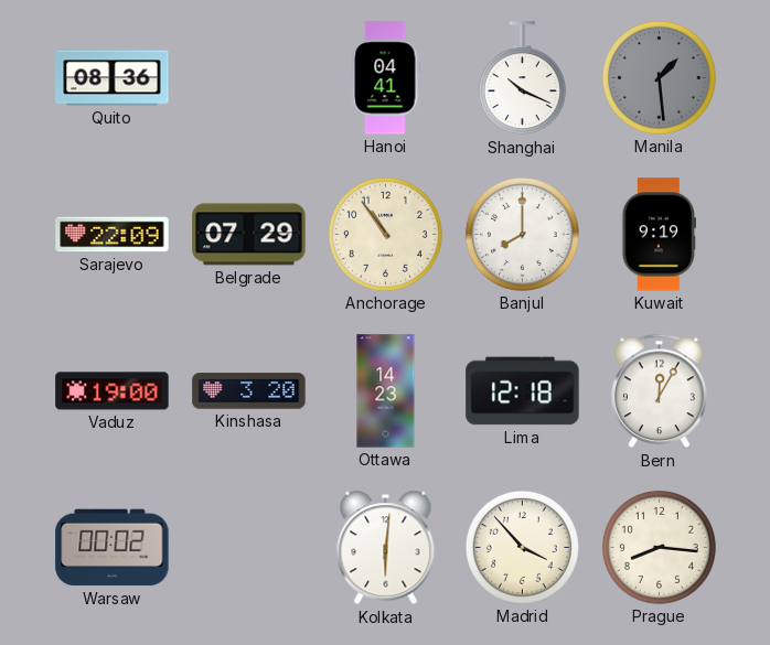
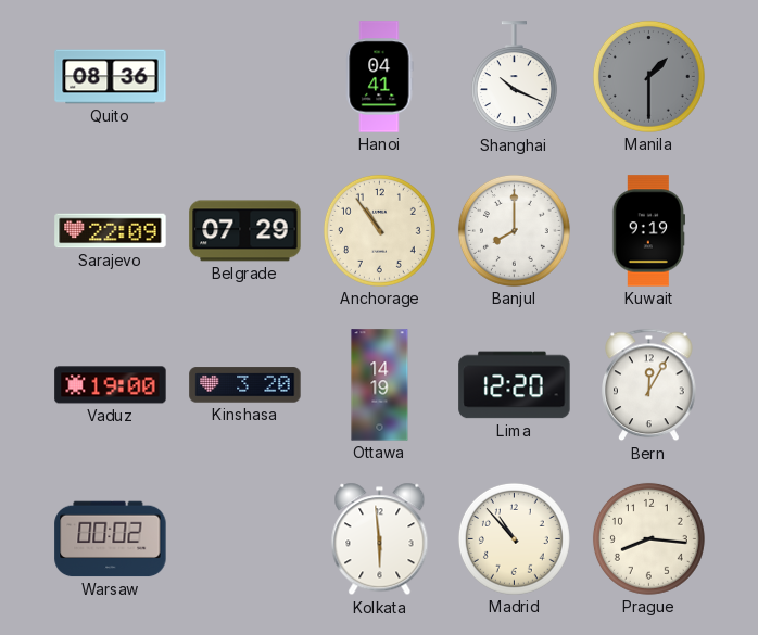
Manila: 1:29 -> 1:30
Ottawa: 14:23 -> 14:19
Lima: 12:18 -> 12:20
Kolkata: 6:01 -> 5:59
Madrid: 3:53 -> 10:53
